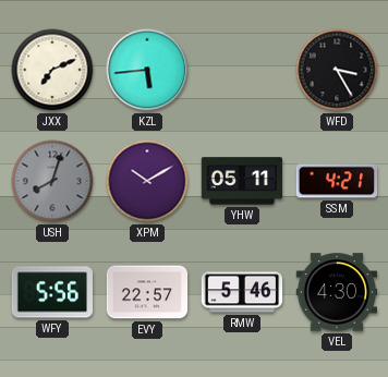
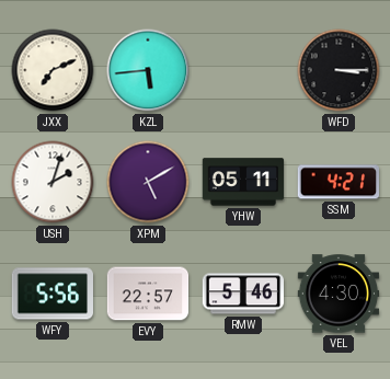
WFD: 3:25 -> 3:15
USH: 8:03 -> 2:03
USH dial: grey -> white
XPM: 10:10 -> 5:10
